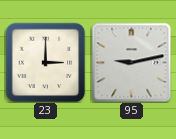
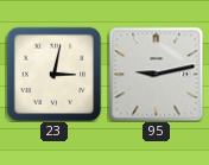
23: 3:00 -> 3:02
